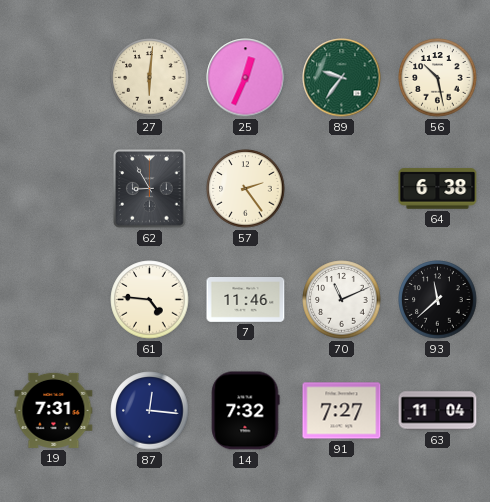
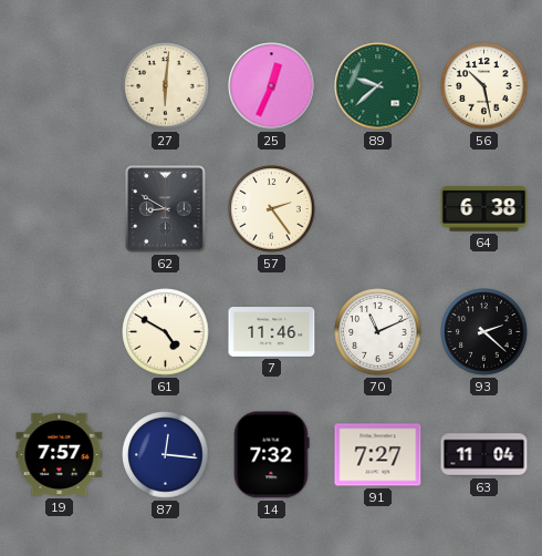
89: 9:36 -> 9:38
62: 8:55 -> 8:50
61: 4:46 -> 4:50
93: 11:38 -> 2:22
19: 7:31 -> 7:57
